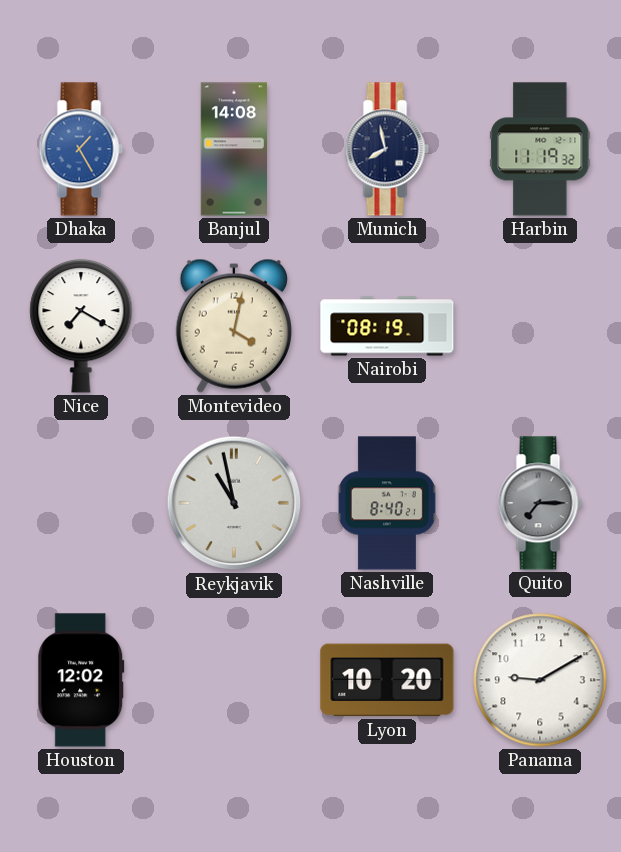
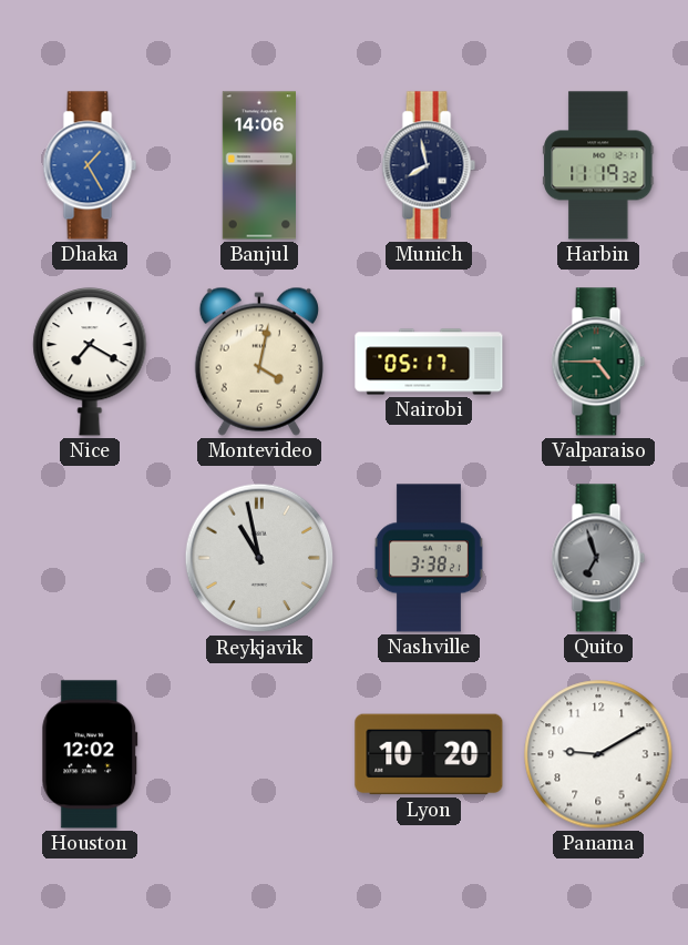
Banjul: 14:08 -> 14:06
Nairobi: 08:19 -> 05:17
Valparaiso: none -> 4:45
Nashville: 8:40 -> 3:38
Quito: 7:15 -> 6:57
